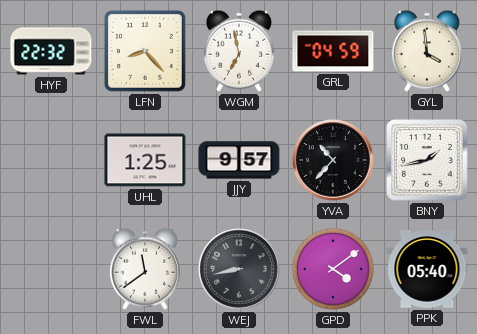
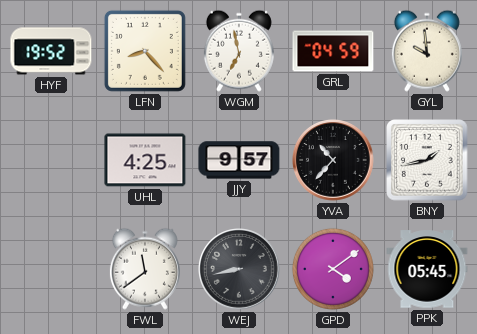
HYF: 22:32 -> 19:52
GYL: 3:59 -> 9:59
UHL: 1:25 -> 4:25
PPK: 05:40 -> 05:45
